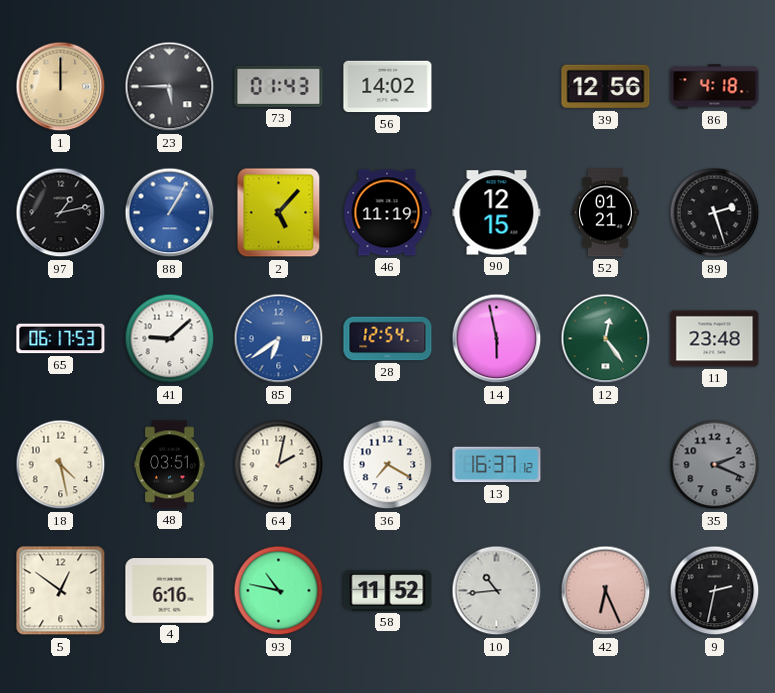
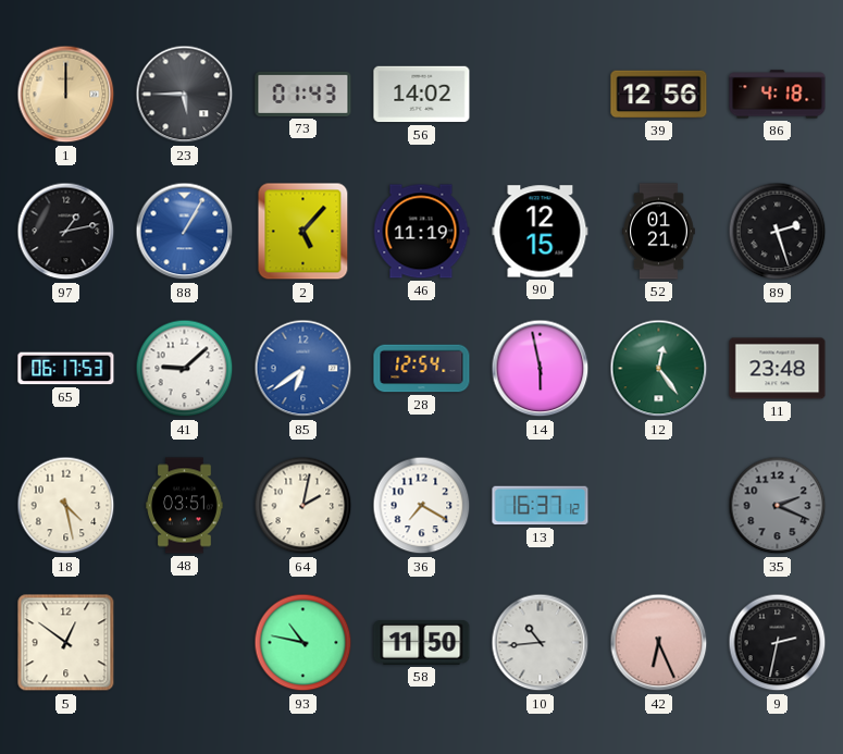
4: 6:16 -> none
58: 11:52 -> 11:50
